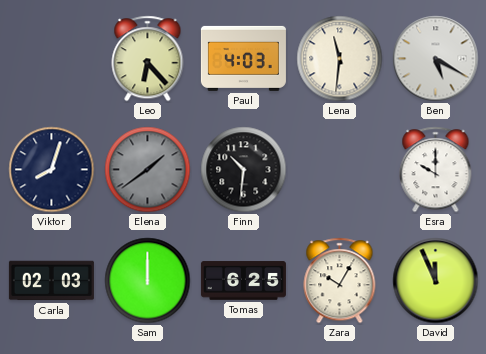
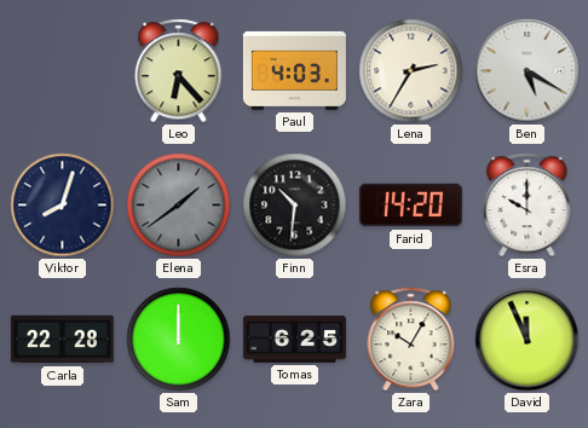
Lena: 11:31 -> 2:35
Farid: none -> 14:20
Carla: 02:03 -> 22:28
